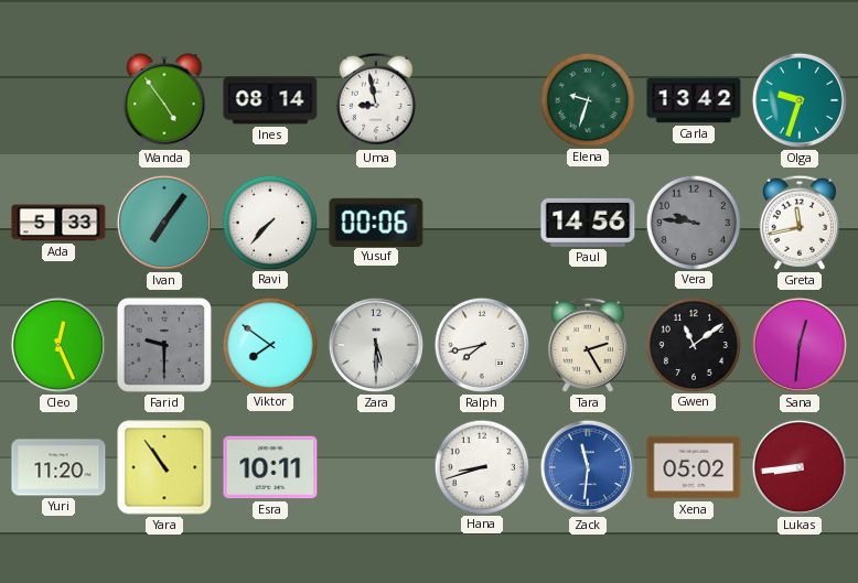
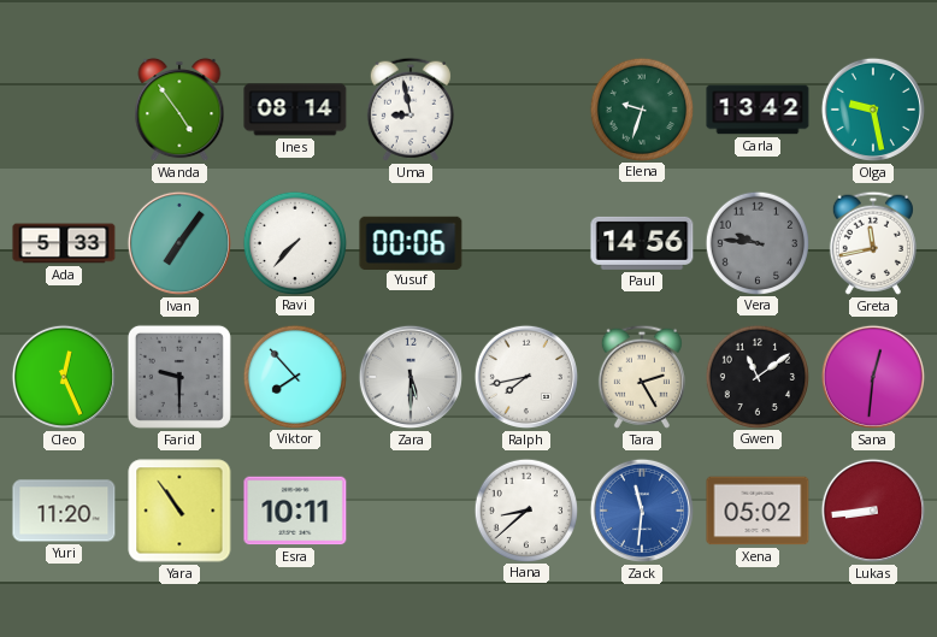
Olga: 9:33 -> 9:28
Viktor: 7:51 -> 7:53
Hana: 8:42 -> 8:38
